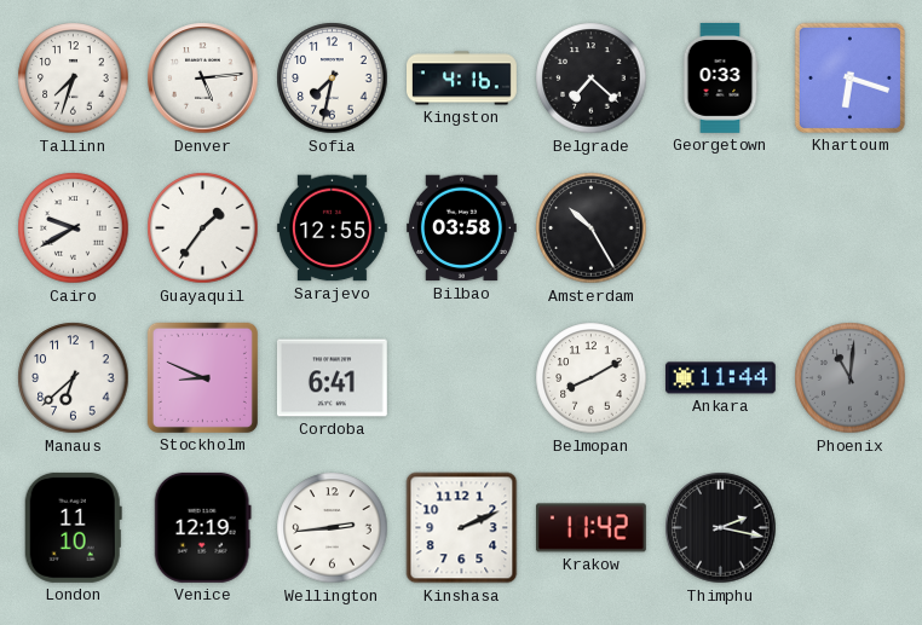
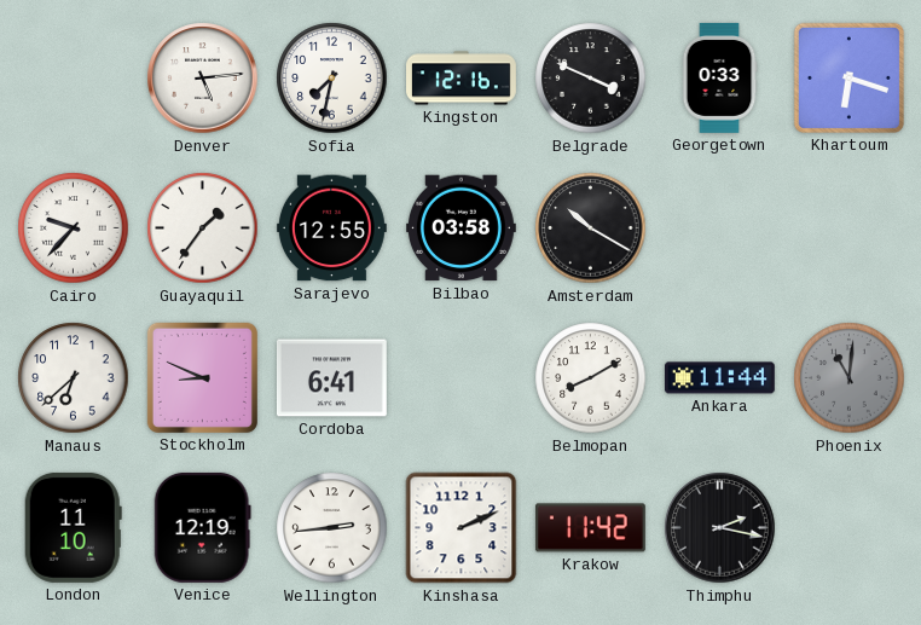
Tallinn: 7:33 -> none
Kingston: 4:16 -> 12:16
Belgrade: 7:22 -> 3:49
Cairo: 9:40 -> 9:37
Amsterdam: 10:25 -> 10:20
